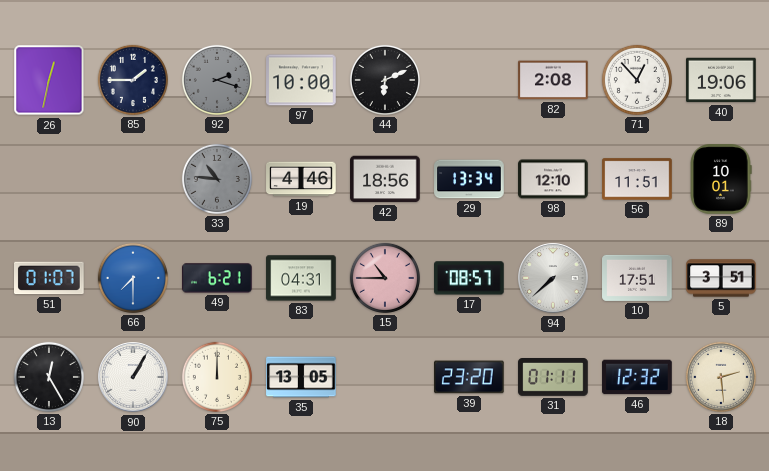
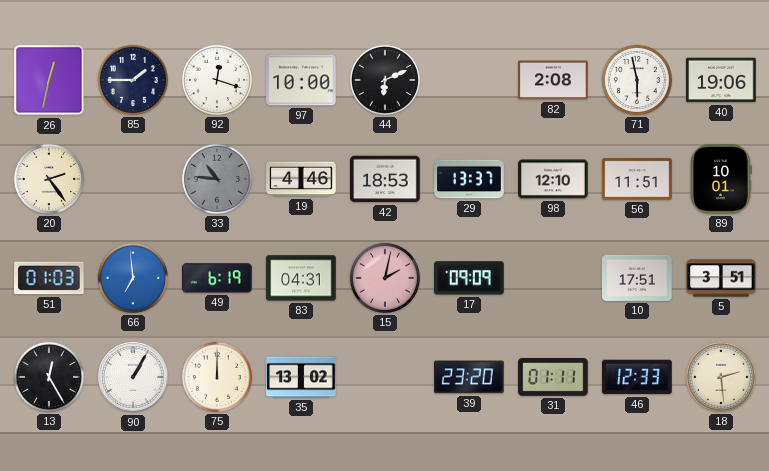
92: 2:18 -> 12:18
92 dial: grey -> white
71: 12:53 -> 5:58
20: none -> 2:24
42: 18:56 -> 18:53
29: 13:34 -> 13:37
51: 01:07 -> 01:03
66: 7:30 -> 6:59
49: 6:21 -> 6:19
15: 10:45 -> 2:02
17: 08:57 -> 09:09
94: 7:38 -> none
35: 13:05 -> 13:02
46: 12:32 -> 12:33
